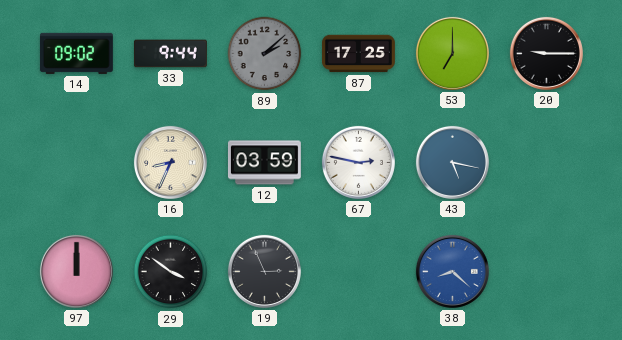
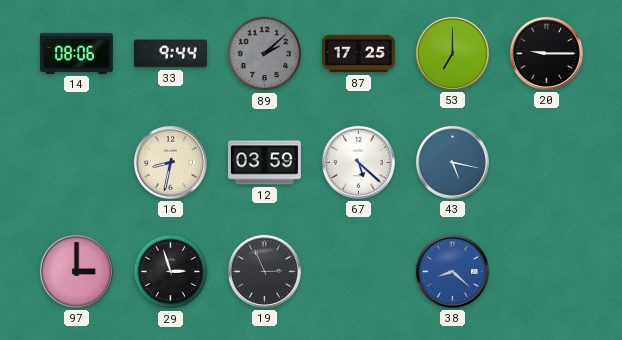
14: 09:02 -> 08:06
16: 8:34 -> 8:32
67: 2:47 -> 5:22
97: 12:00 -> 3:00
29: 3:51 -> 2:57
